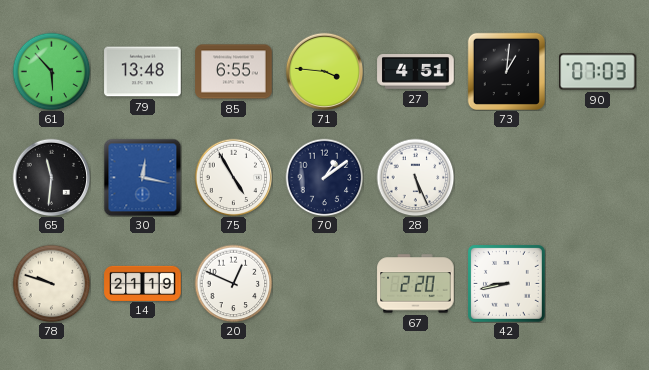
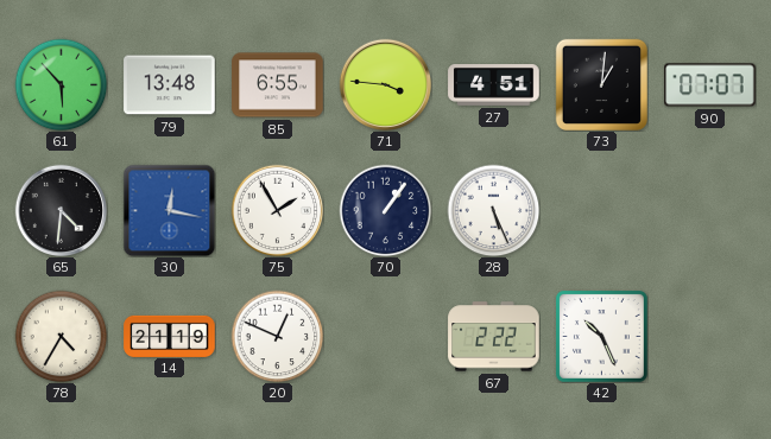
90: 07:03 -> 07:07
65: 11:31 -> 4:31
75: 4:55 -> 1:55
70: 1:09 -> 1:06
78: 9:48 -> 4:35
67: 2:20 -> 2:22
42: 8:43 -> 10:26
